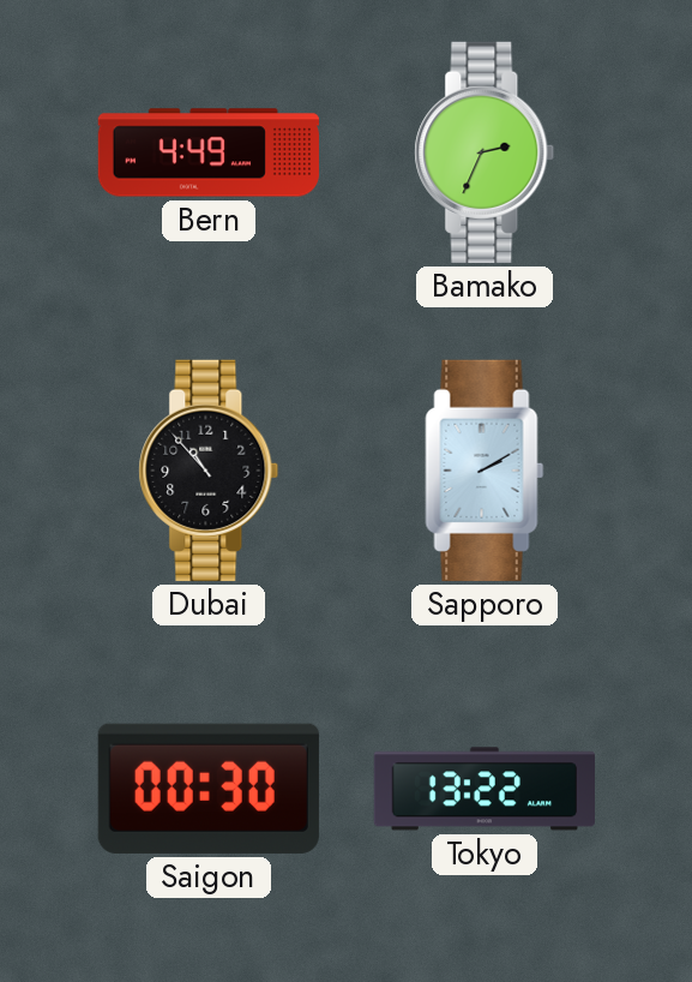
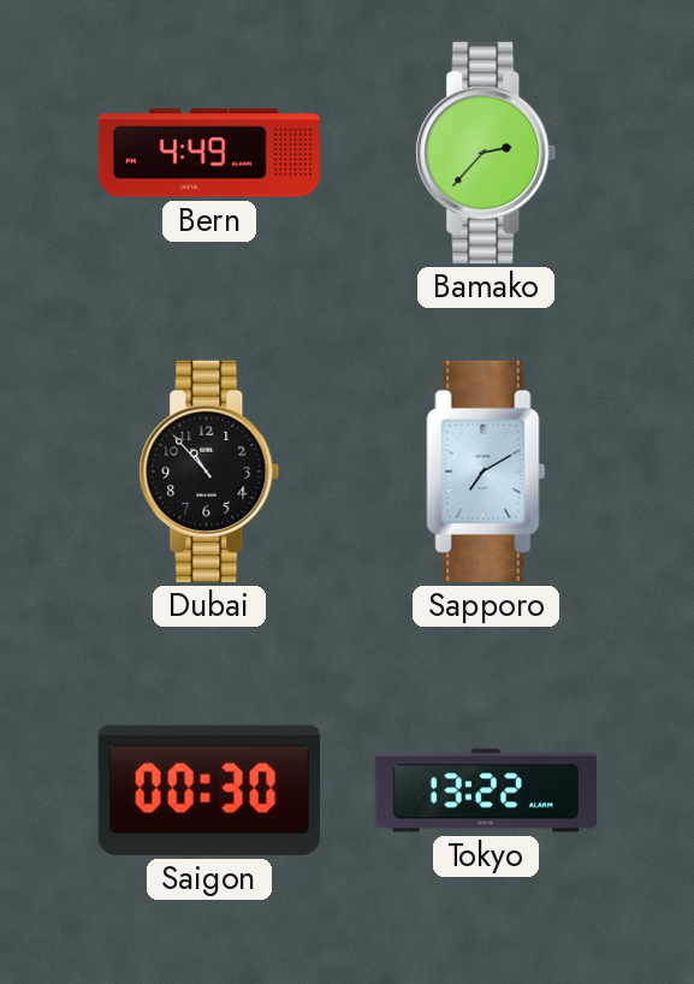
Bamako: 2:34 -> 2:37
Sapporo: 2:10 -> 7:10
